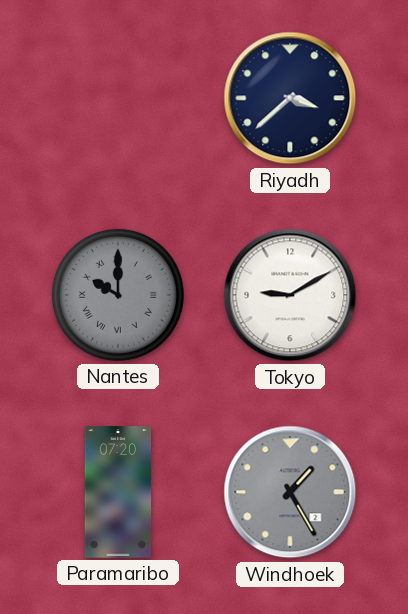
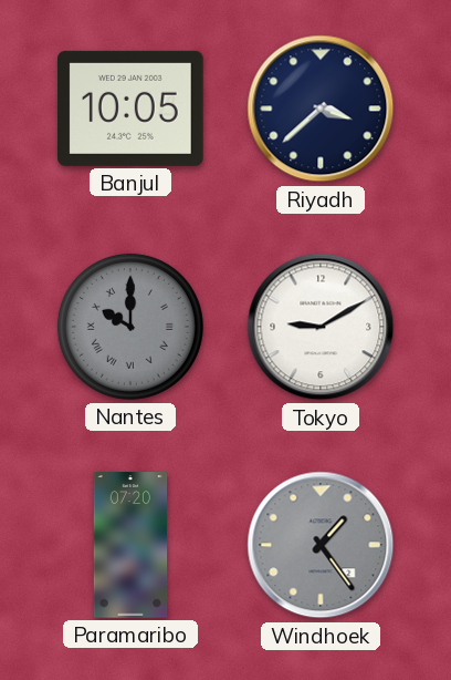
Banjul: none -> 10:05
Windhoek: 1:25 -> 1:24
